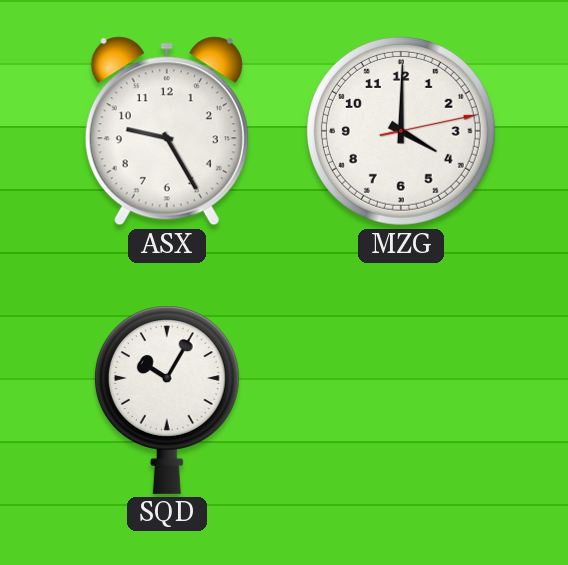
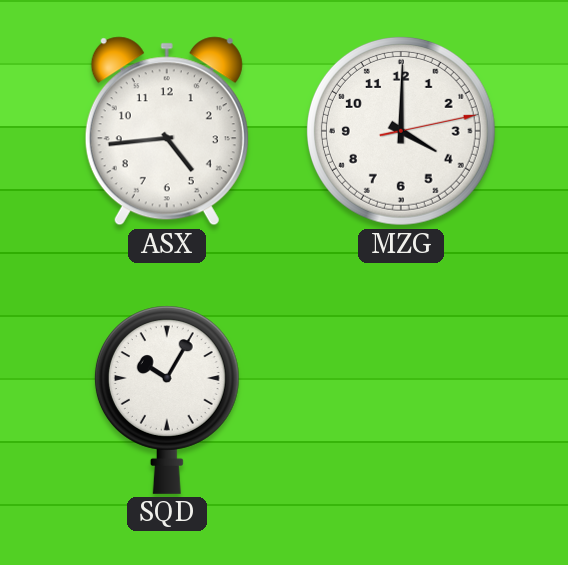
ASX: 9:25 -> 4:44
